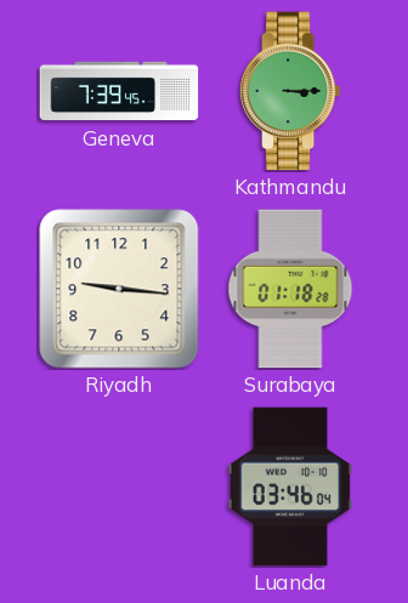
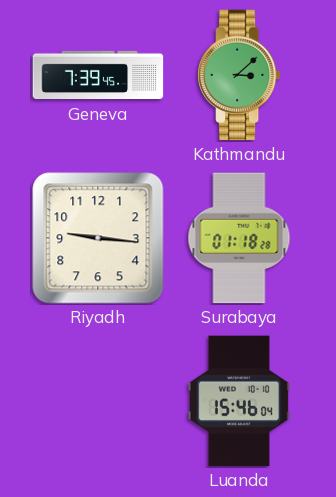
Kathmandu: 3:15 -> 3:08
Luanda: 03:46 -> 15:46
